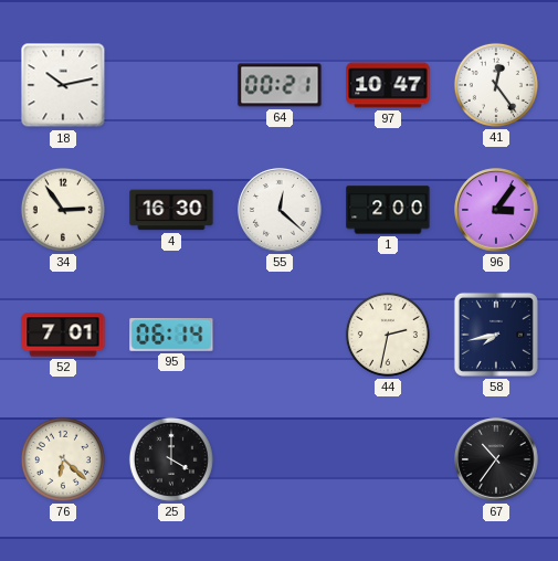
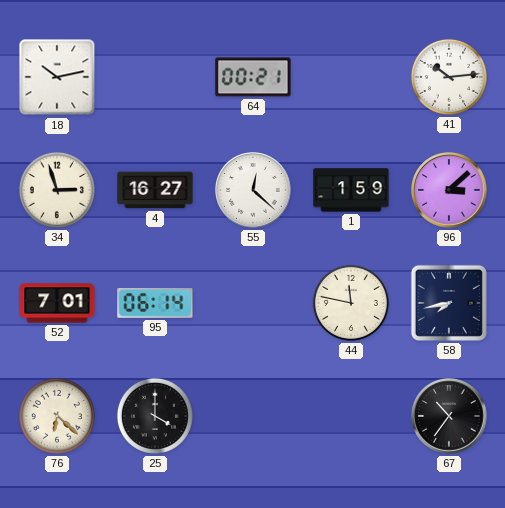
97: 10:47 -> none
41: 12:24 -> 10:14
34: 2:54 -> 2:57
4: 16:30 -> 16:27
1: 2:00 -> 1:59
96: 3:06 -> 3:08
44: 2:32 -> 11:47
